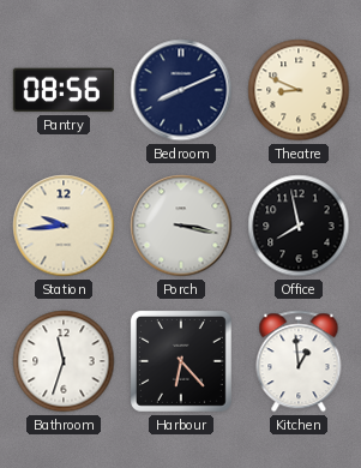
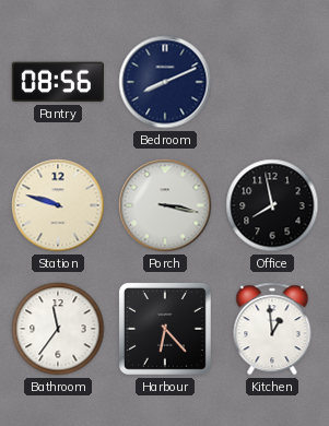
Theatre: 8:49 -> none
Station: 9:44 -> 9:48
Bathroom: 11:33 -> 11:36
